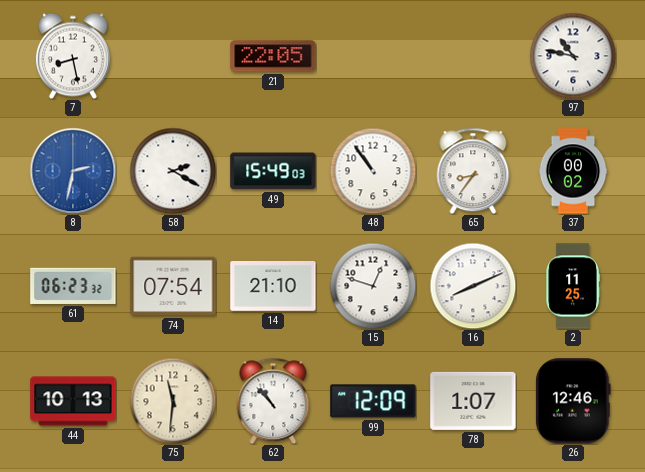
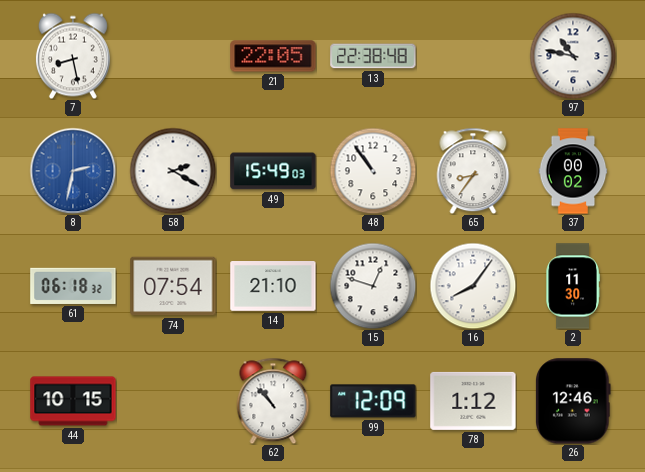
13: none -> 22:38
61: 06:23 -> 06:18
16: 8:11 -> 8:06
2: 11:25 -> 11:30
44: 10:13 -> 10:15
75: 11:31 -> none
78: 1:07 -> 1:12
